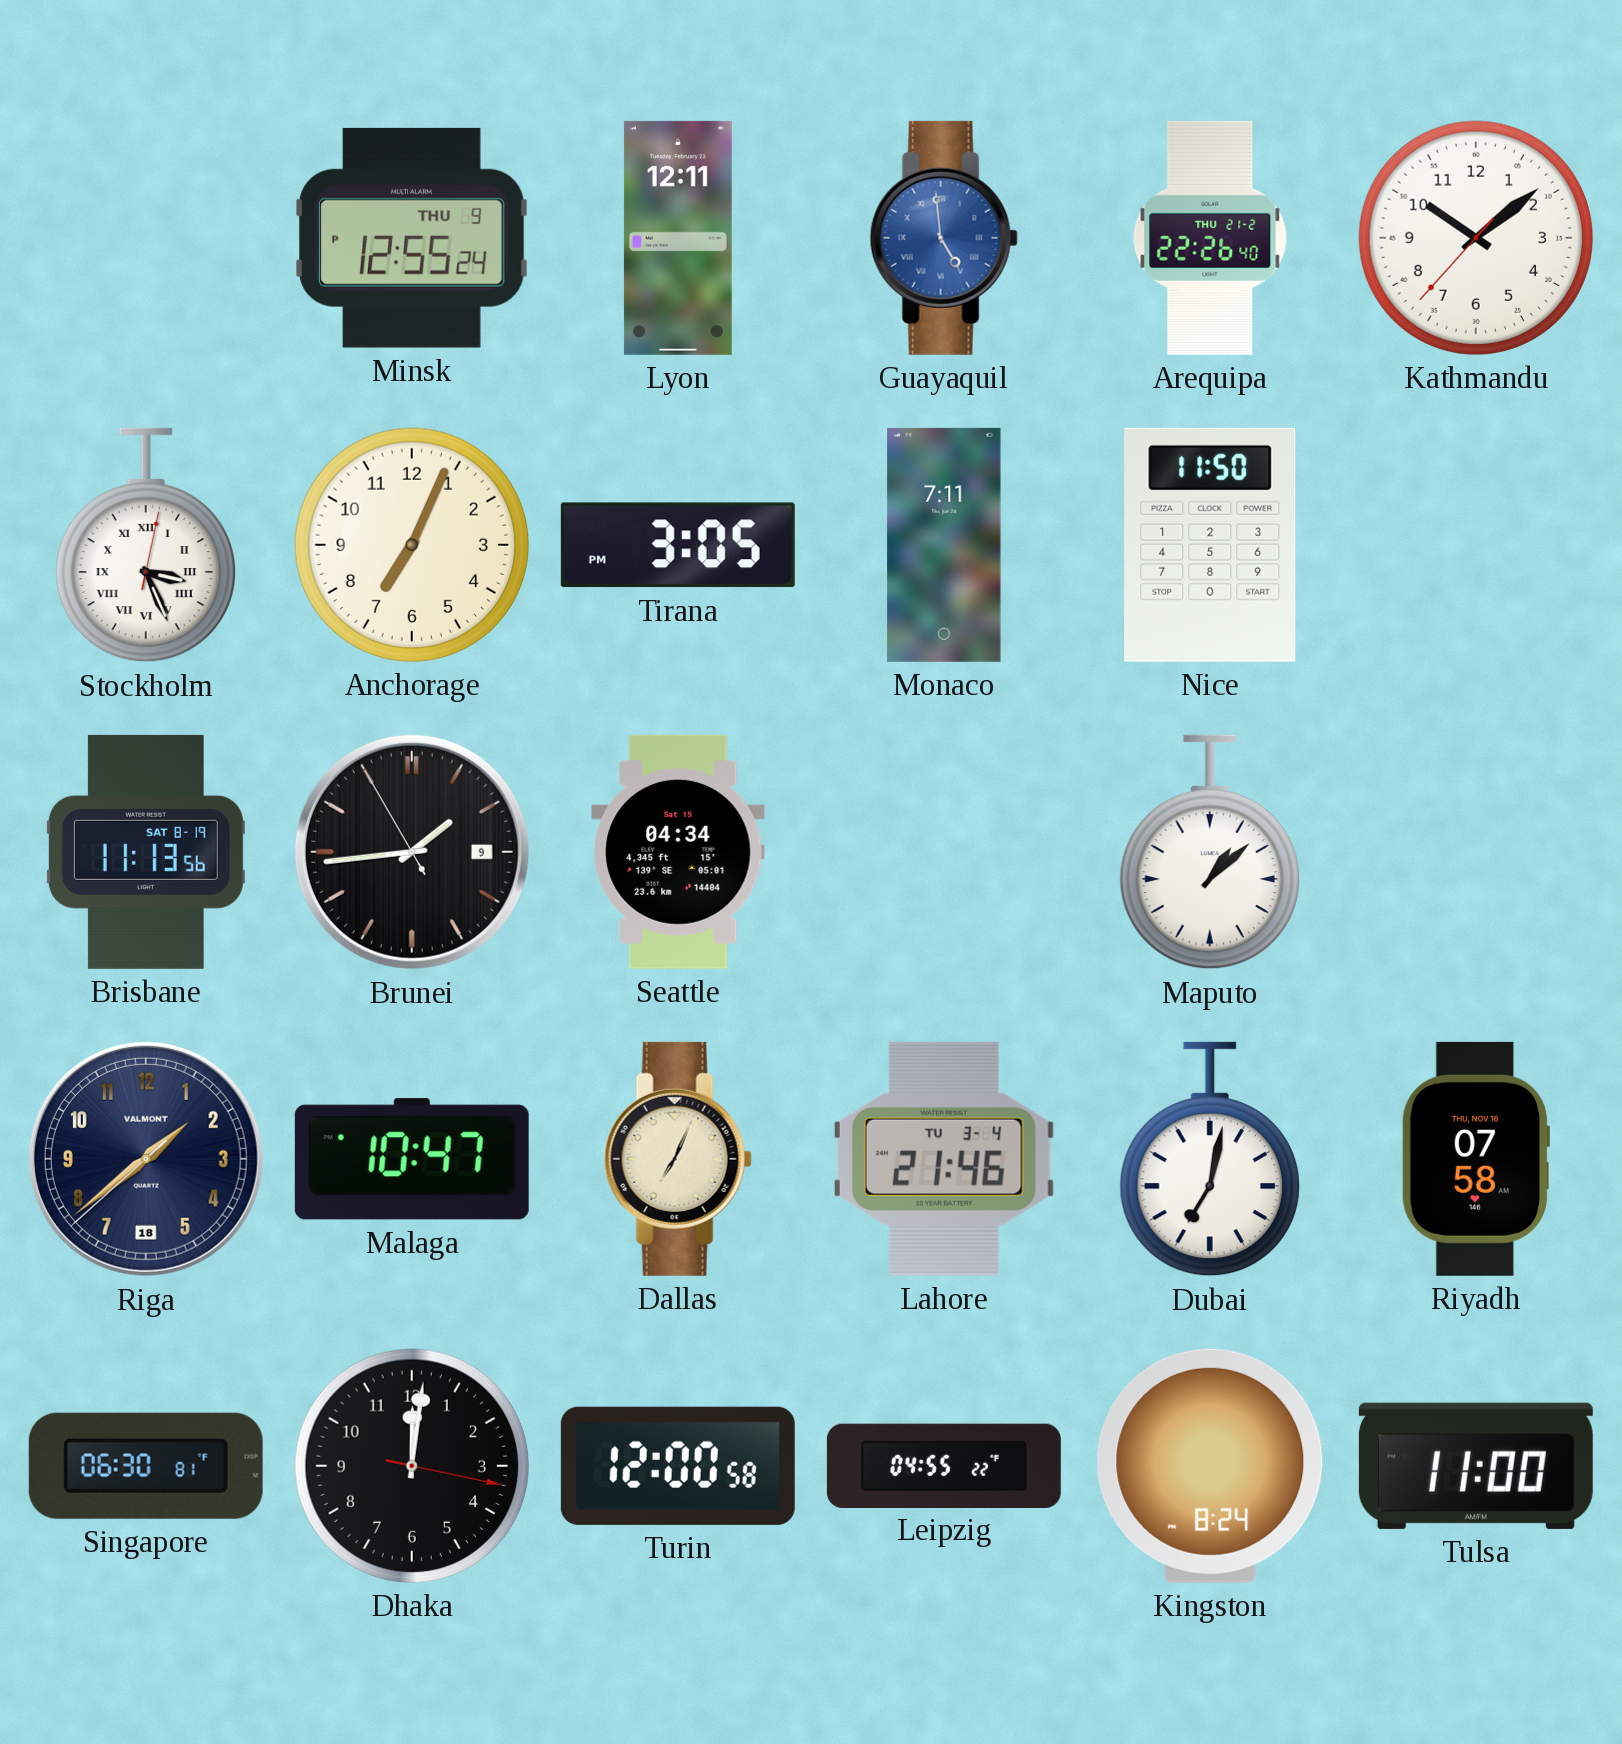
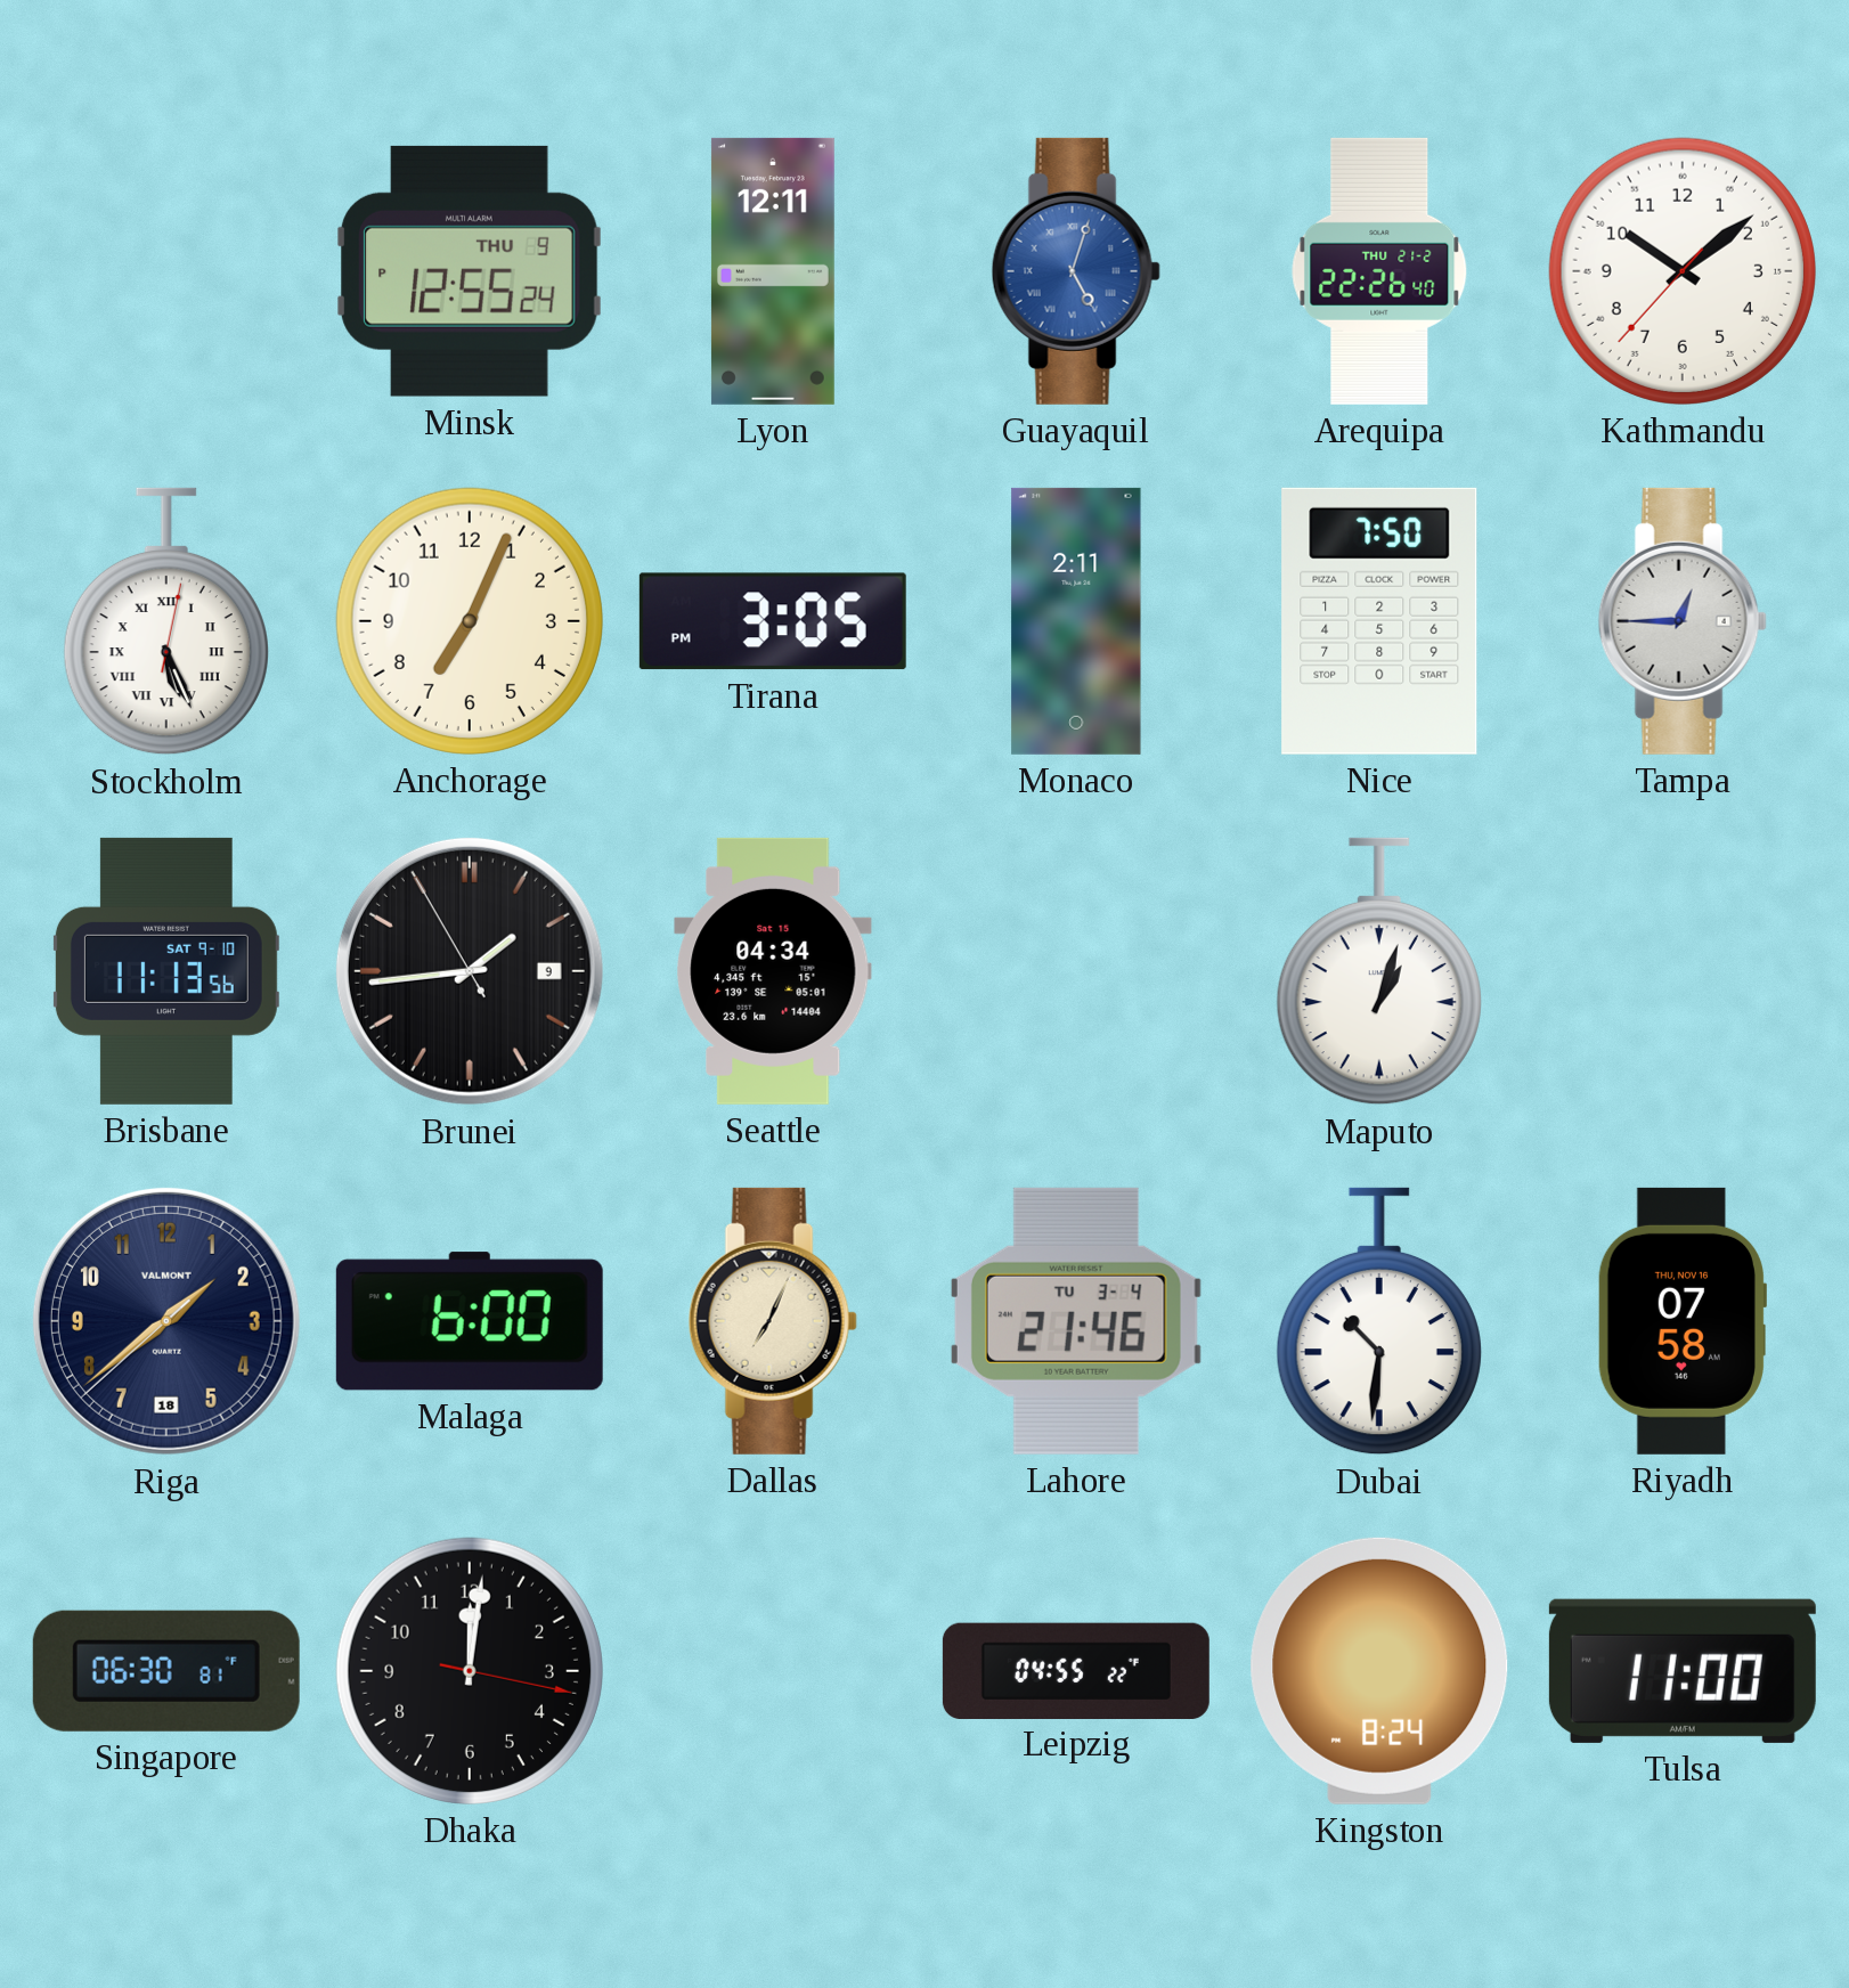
Guayaquil: 4:59 -> 5:03
Stockholm: 3:26 -> 5:26
Monaco: 7:11 -> 2:11
Nice: 11:50 -> 7:50
Tampa: none -> 12:45
Brisbane date: SAT 8-19 -> SAT 9-10
Maputo: 1:08 -> 1:03
Malaga: 10:47 -> 6:00
Dubai: 7:02 -> 10:31
Turin: 12:00 -> none
